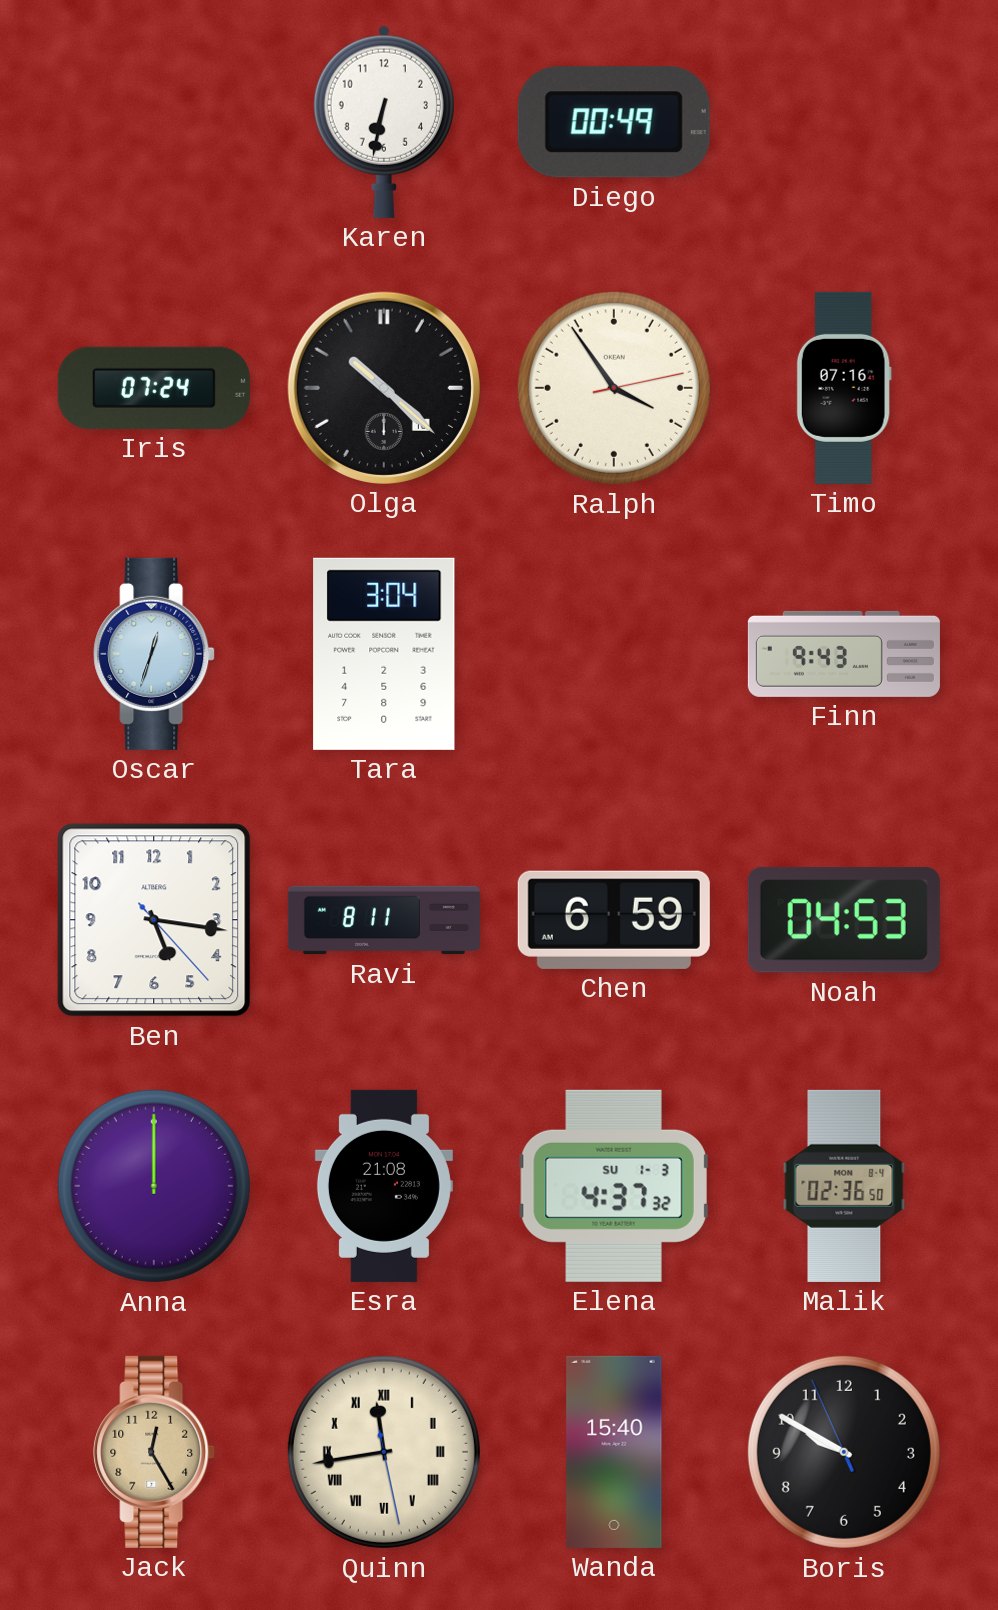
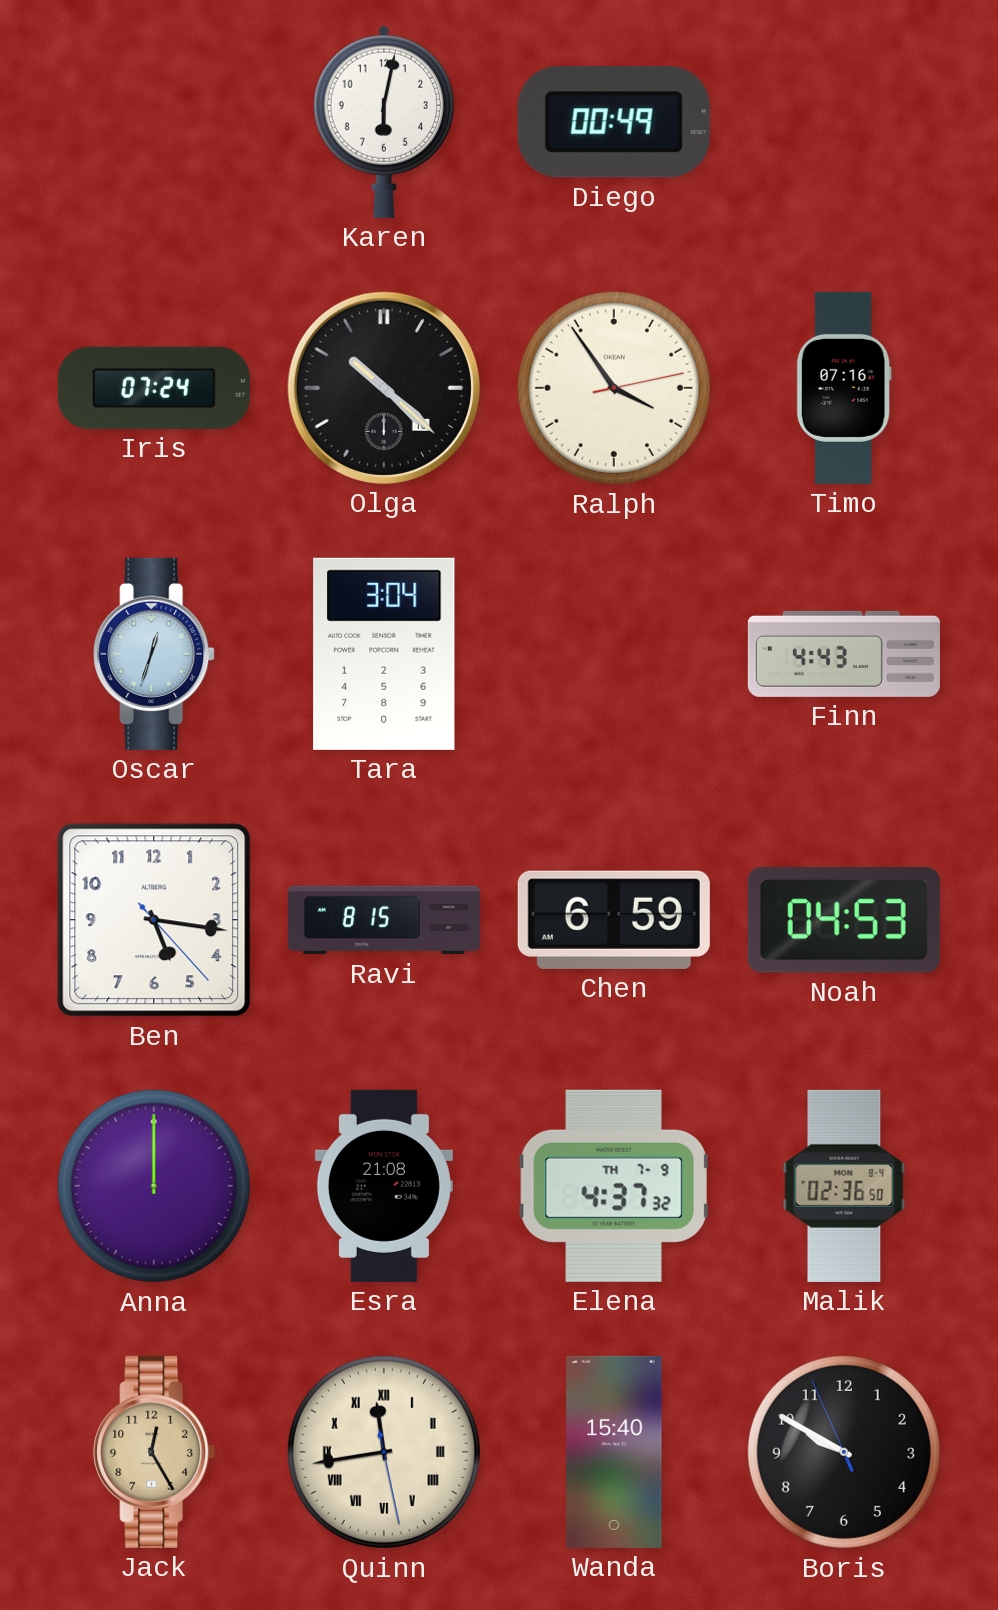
Karen: 6:32 -> 6:02
Finn: 9:43 -> 4:43
Ravi: 8:11 -> 8:15
Elena date: SU 1-3 -> TH 7-9
